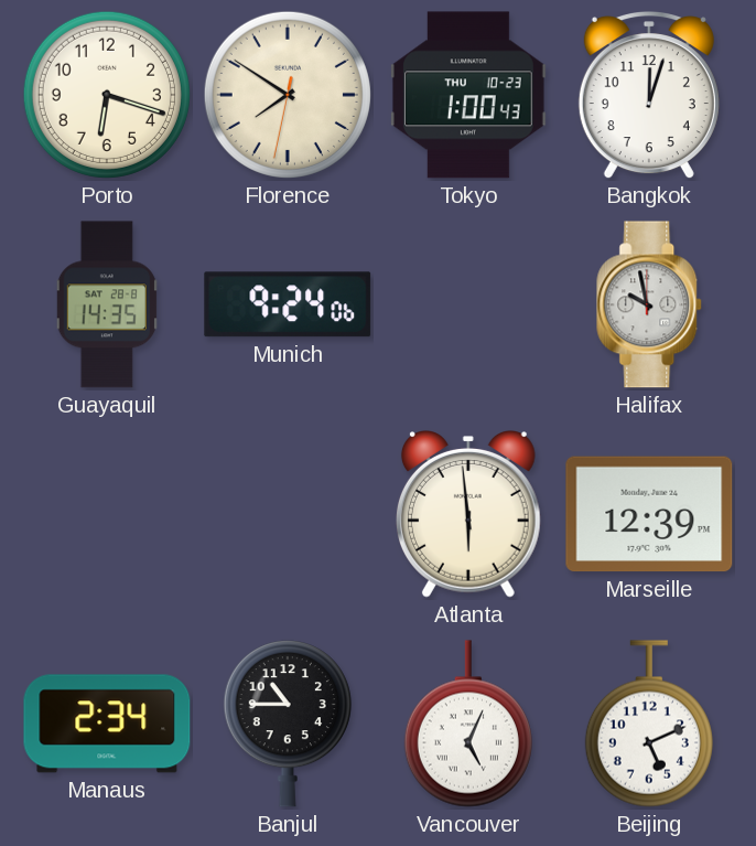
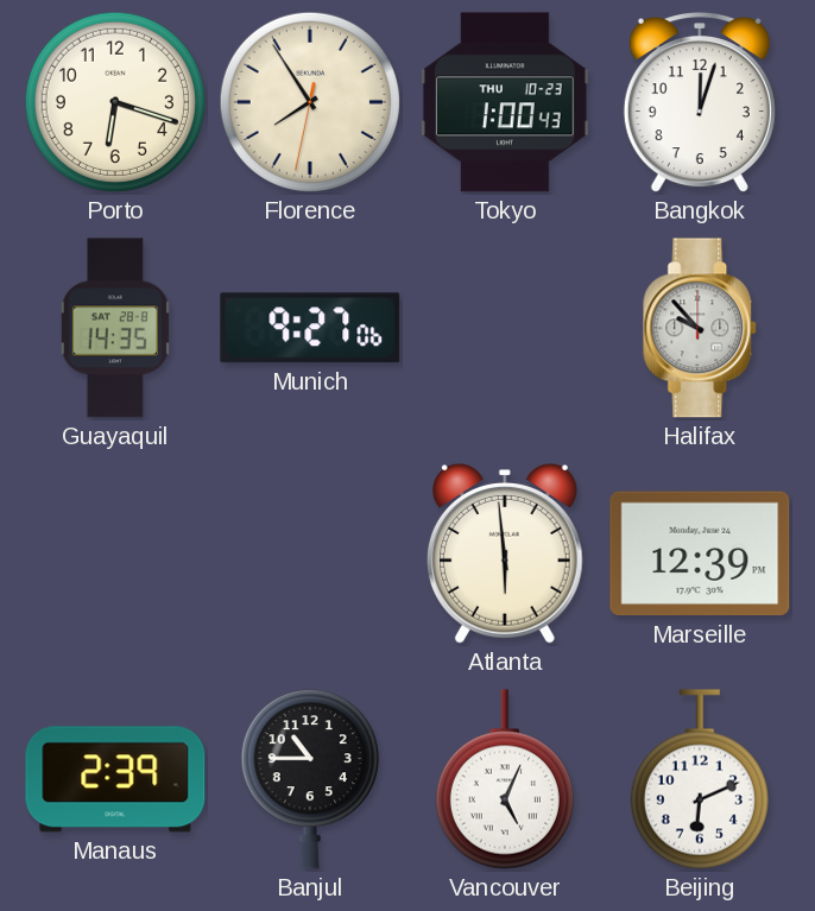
Florence: 7:50 -> 7:54
Munich: 9:24 -> 9:27
Halifax: 9:58 -> 9:53
Manaus: 2:34 -> 2:39
Beijing: 5:11 -> 6:11
